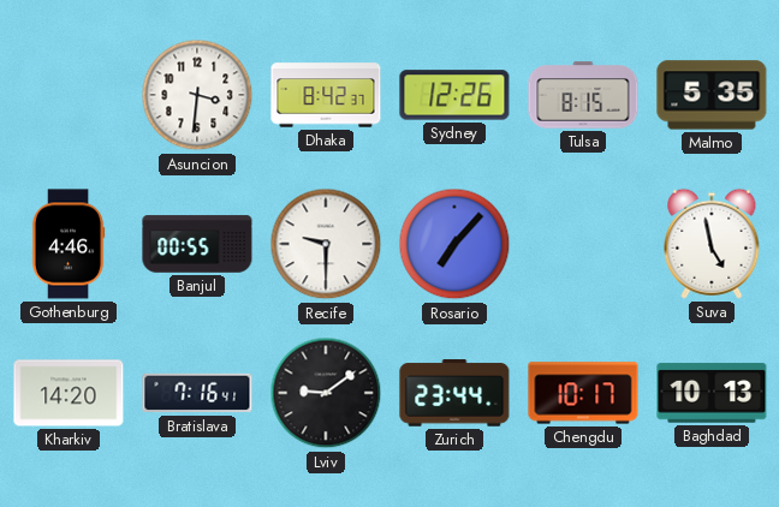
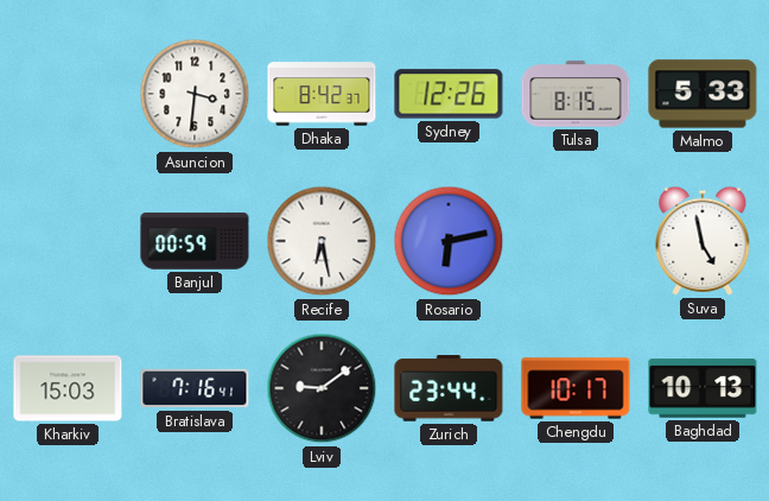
Malmo: 5:35 -> 5:33
Gothenburg: 4:46 -> none
Banjul: 00:55 -> 00:59
Recife: 9:30 -> 6:28
Rosario: 7:07 -> 6:13
Kharkiv: 14:20 -> 15:03
